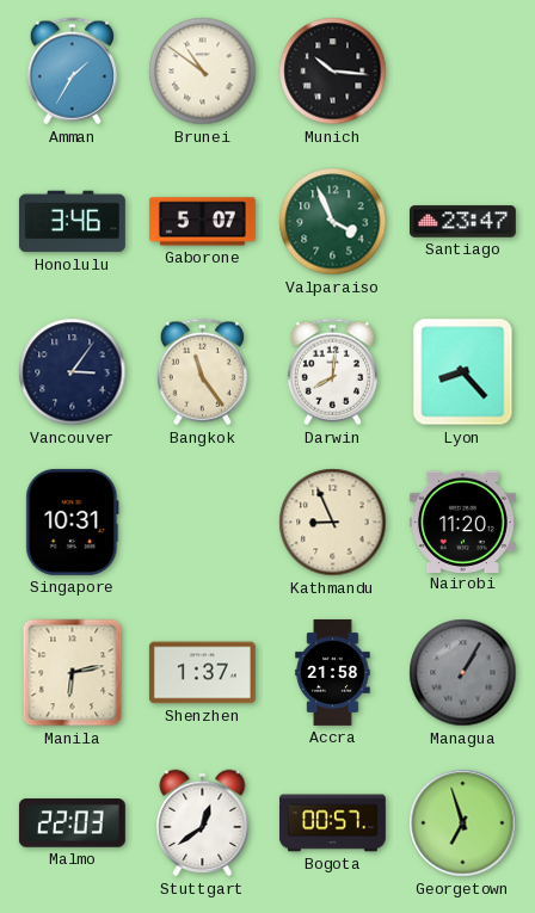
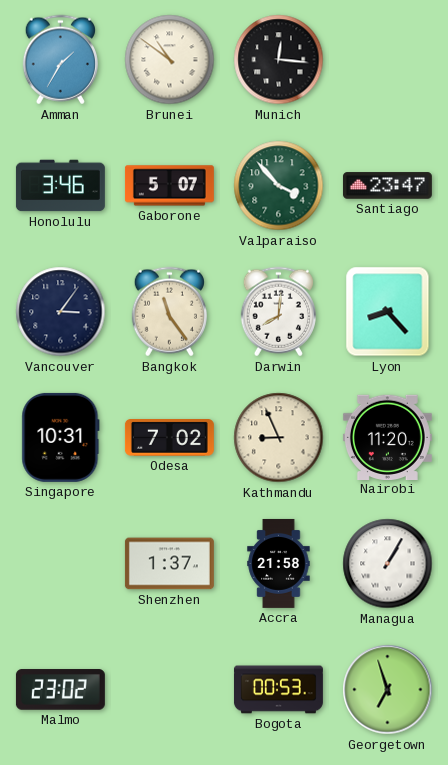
Munich: 10:16 -> 12:16
Valparaiso: 3:56 -> 3:53
Odesa: none -> 7:02
Manila: 6:13 -> none
Managua dial: grey -> white
Malmo: 22:03 -> 23:02
Stuttgart: 12:39 -> none
Bogota: 00:57 -> 00:53
